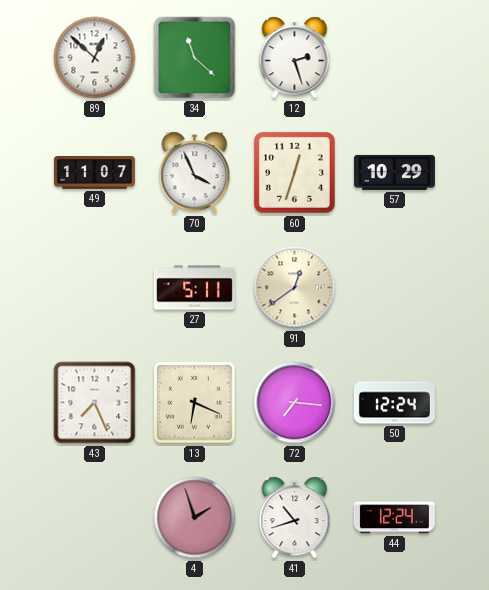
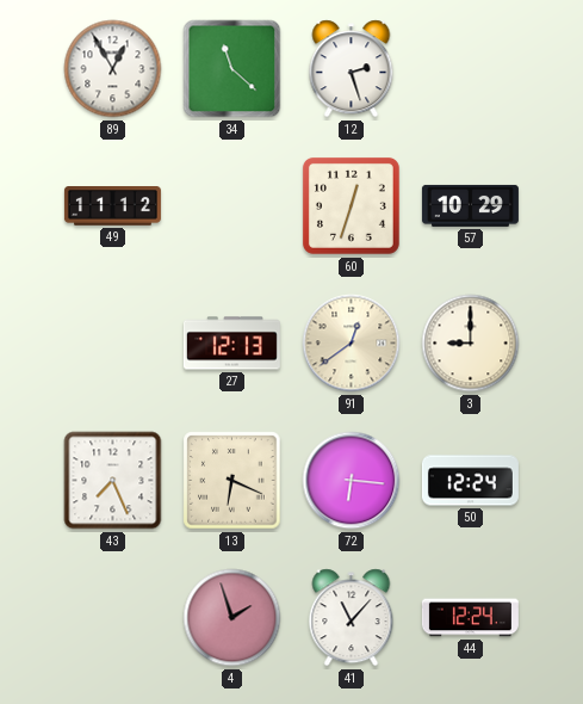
89: 12:52 -> 12:55
49: 11:07 -> 11:12
70: 3:56 -> none
27: 5:11 -> 12:13
3: none -> 9:00
72: 7:16 -> 6:16
41: 10:42 -> 11:07
